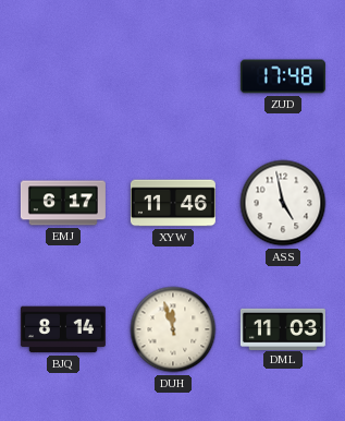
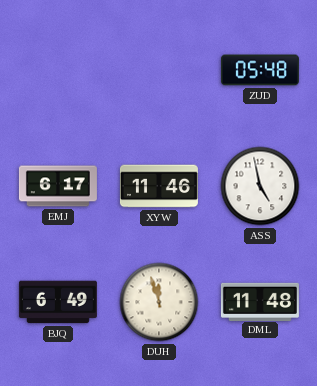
ZUD: 17:48 -> 05:48
BJQ: 8:14 -> 6:49
DML: 11:03 -> 11:48
